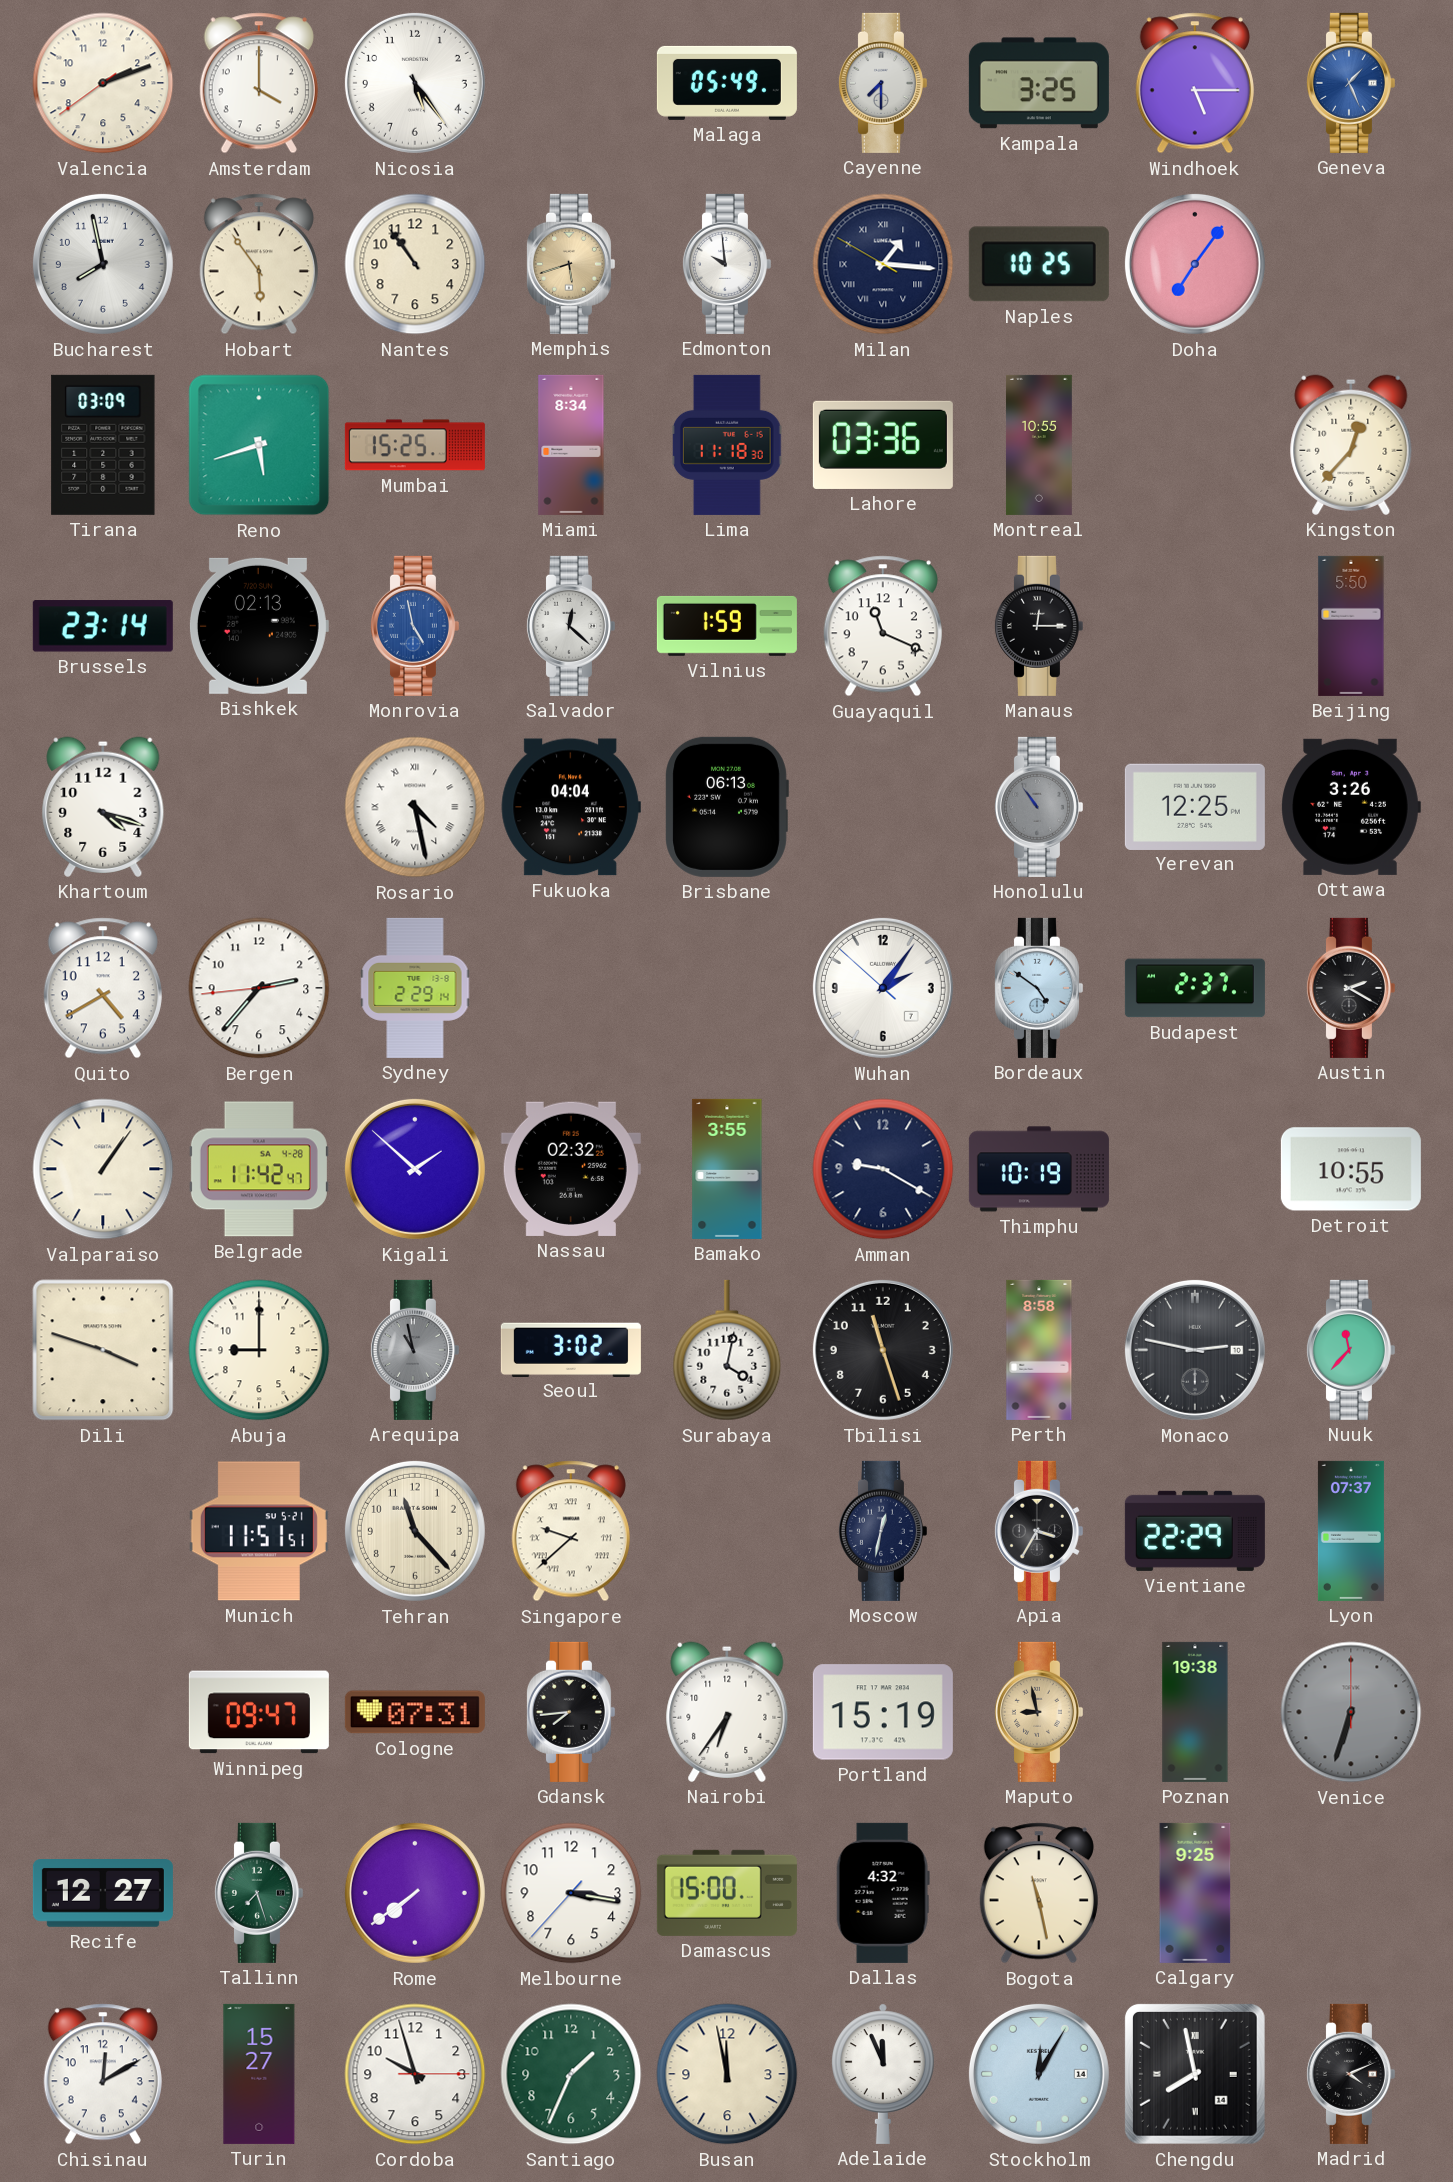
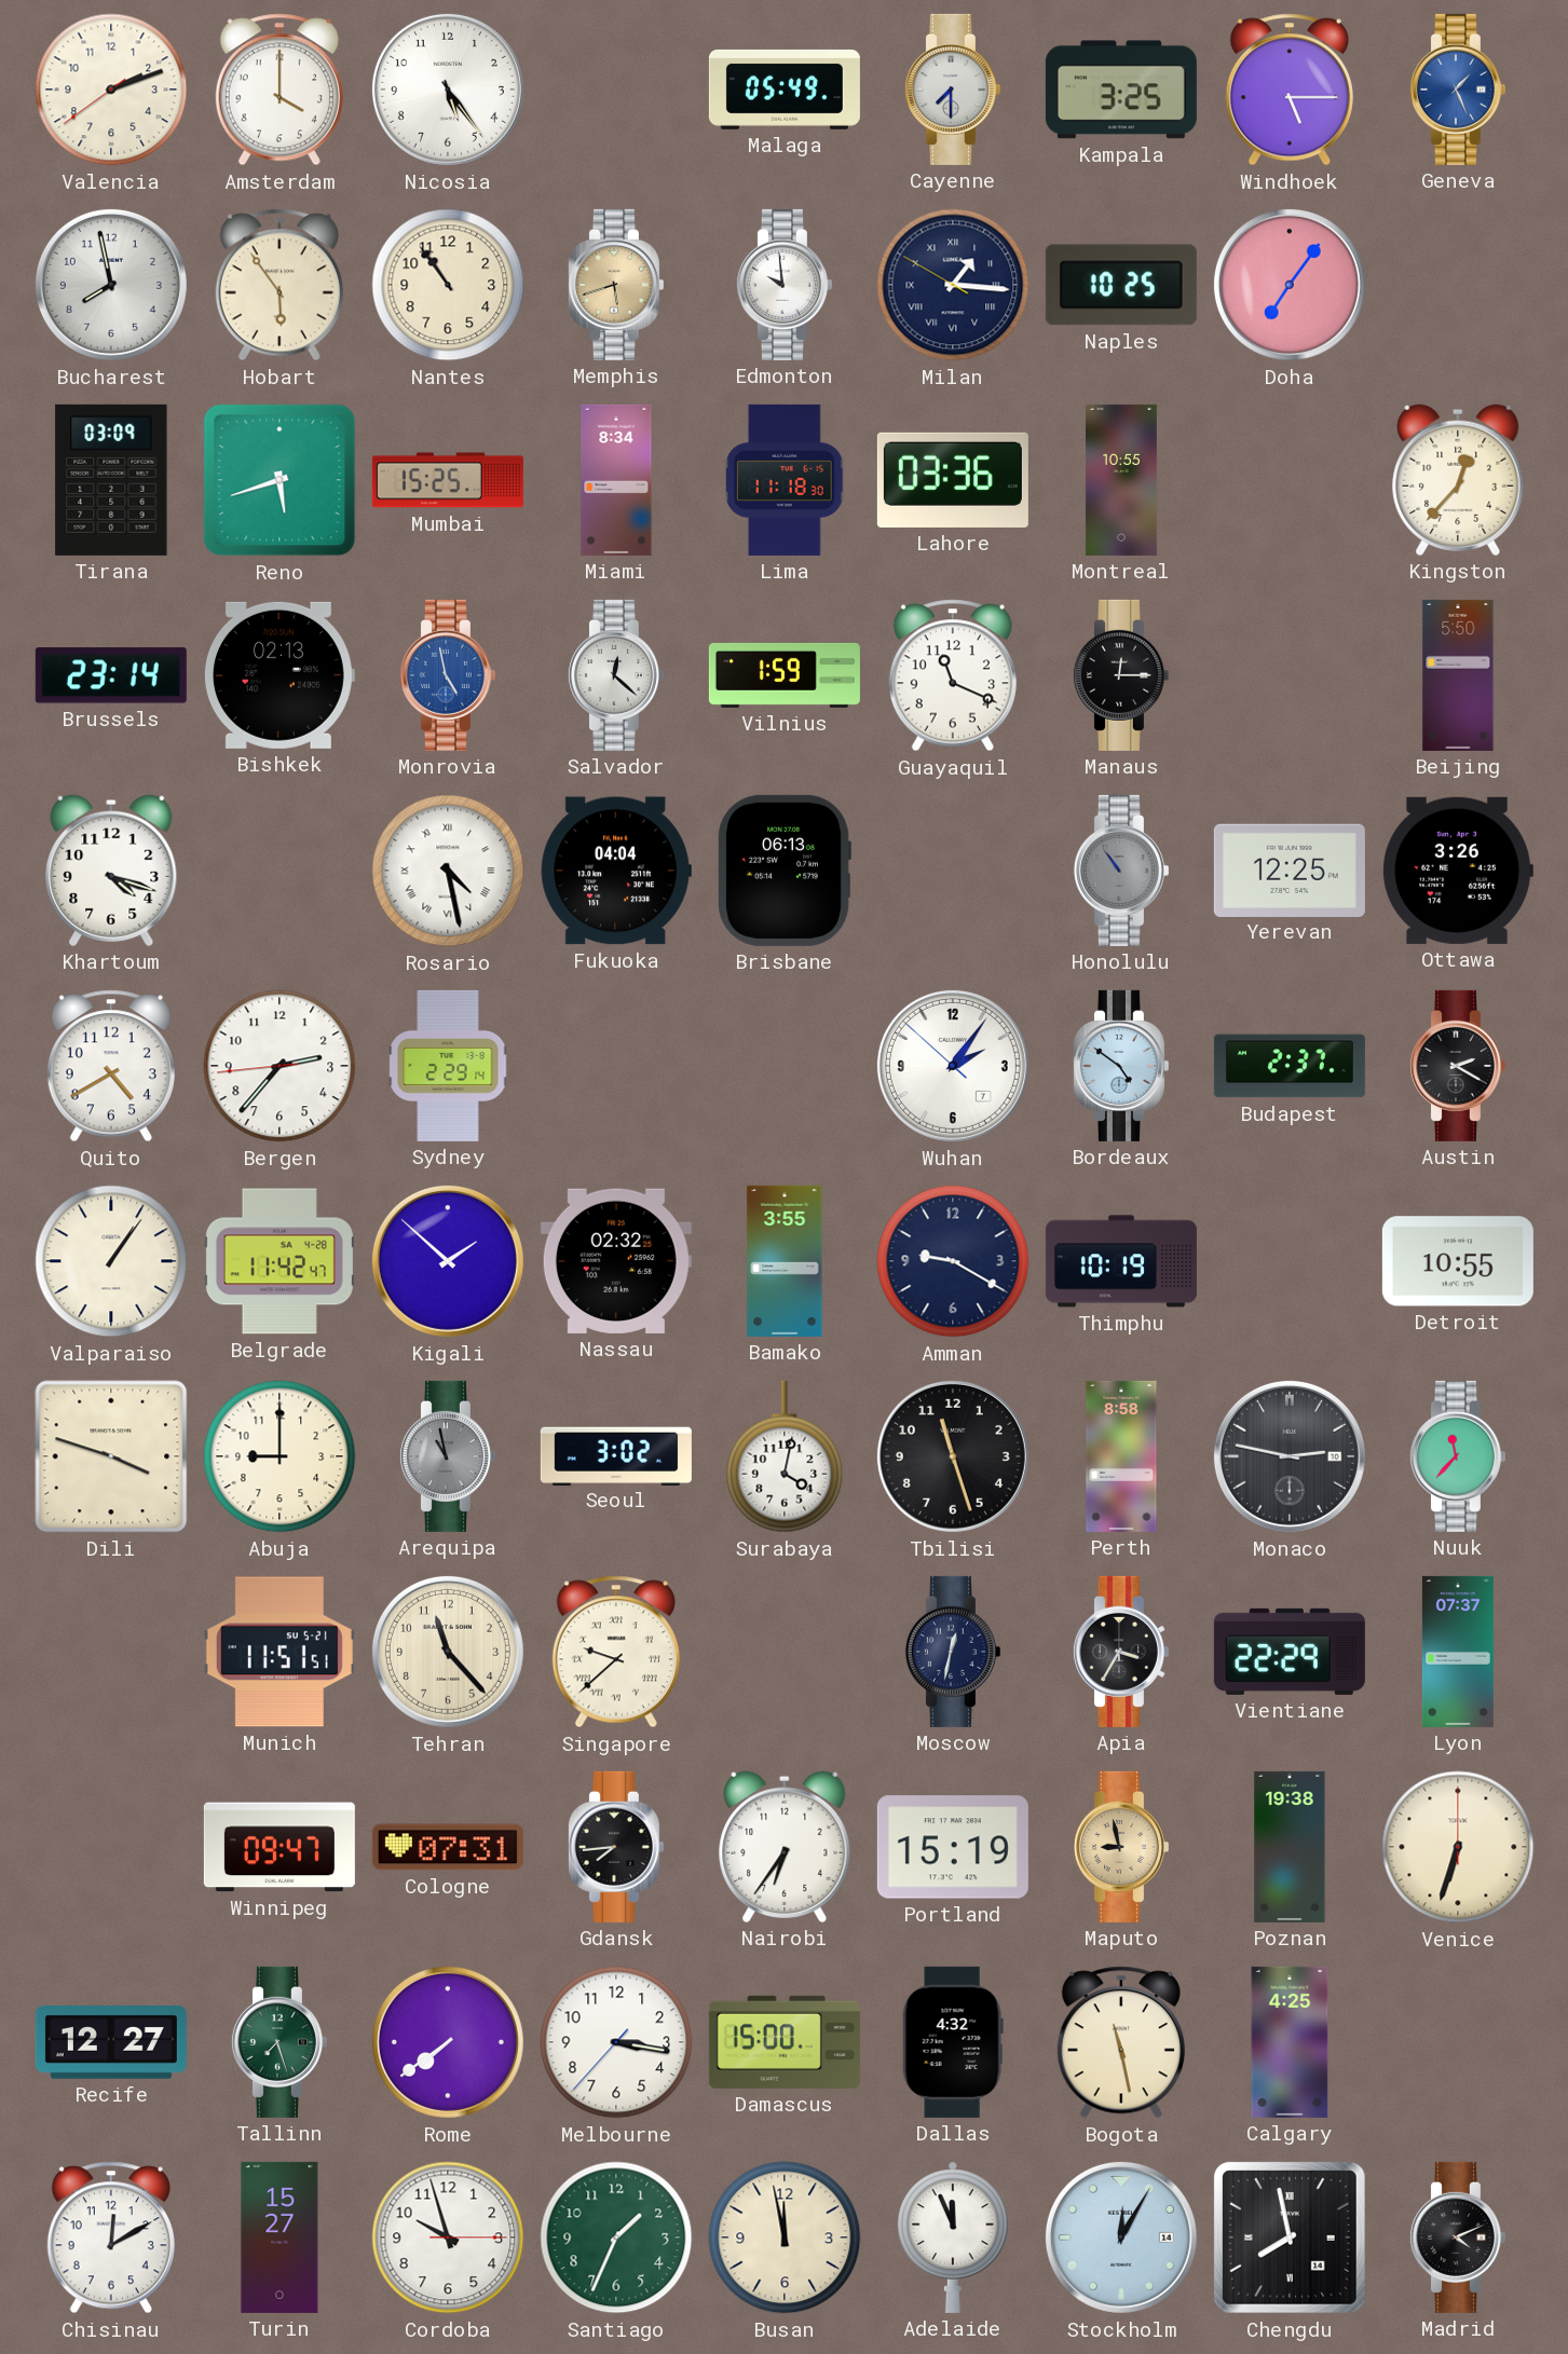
Venice dial: grey -> cream
Calgary: 9:25 -> 4:25
